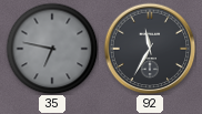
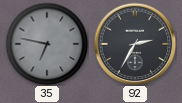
92: 11:35 -> 2:35
